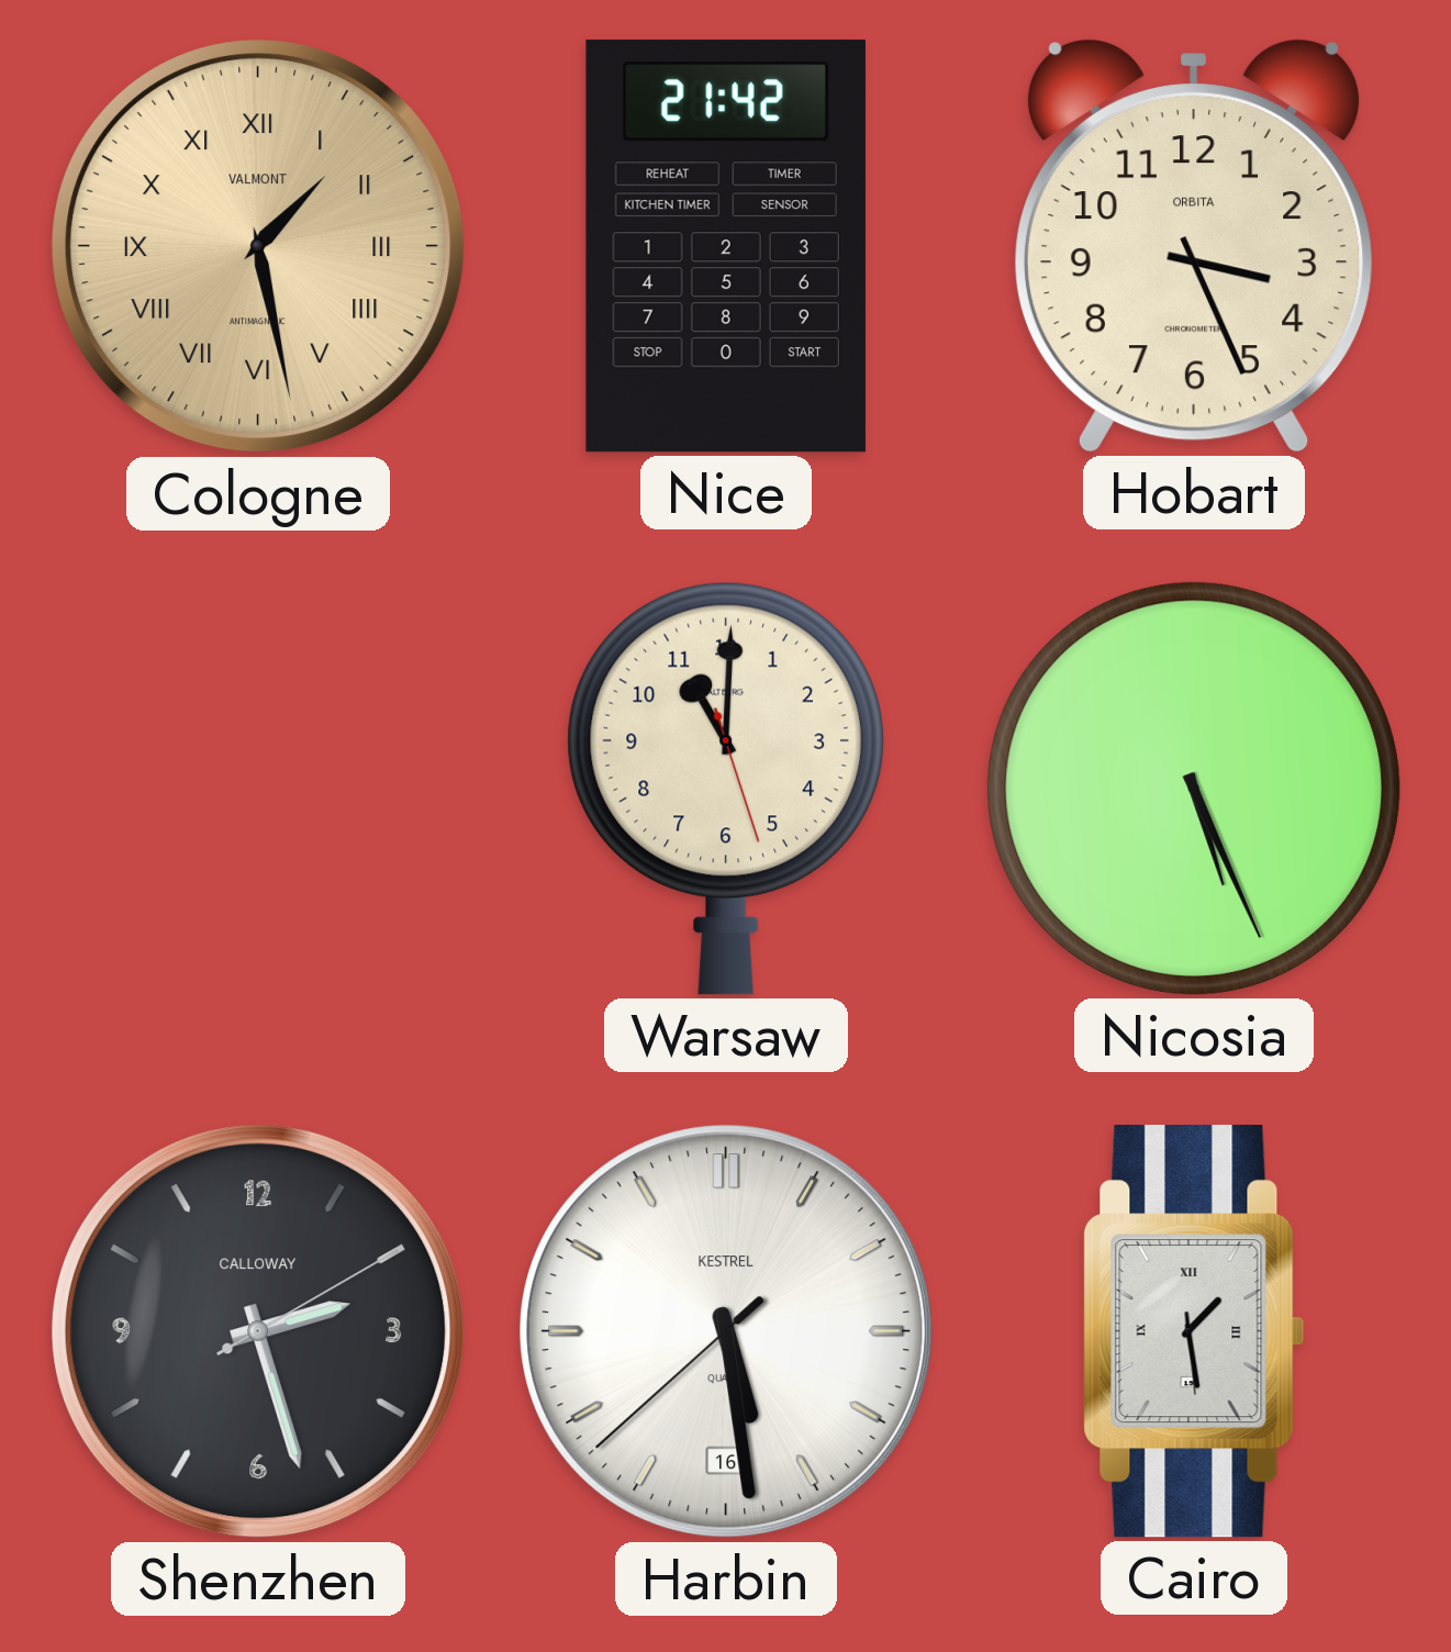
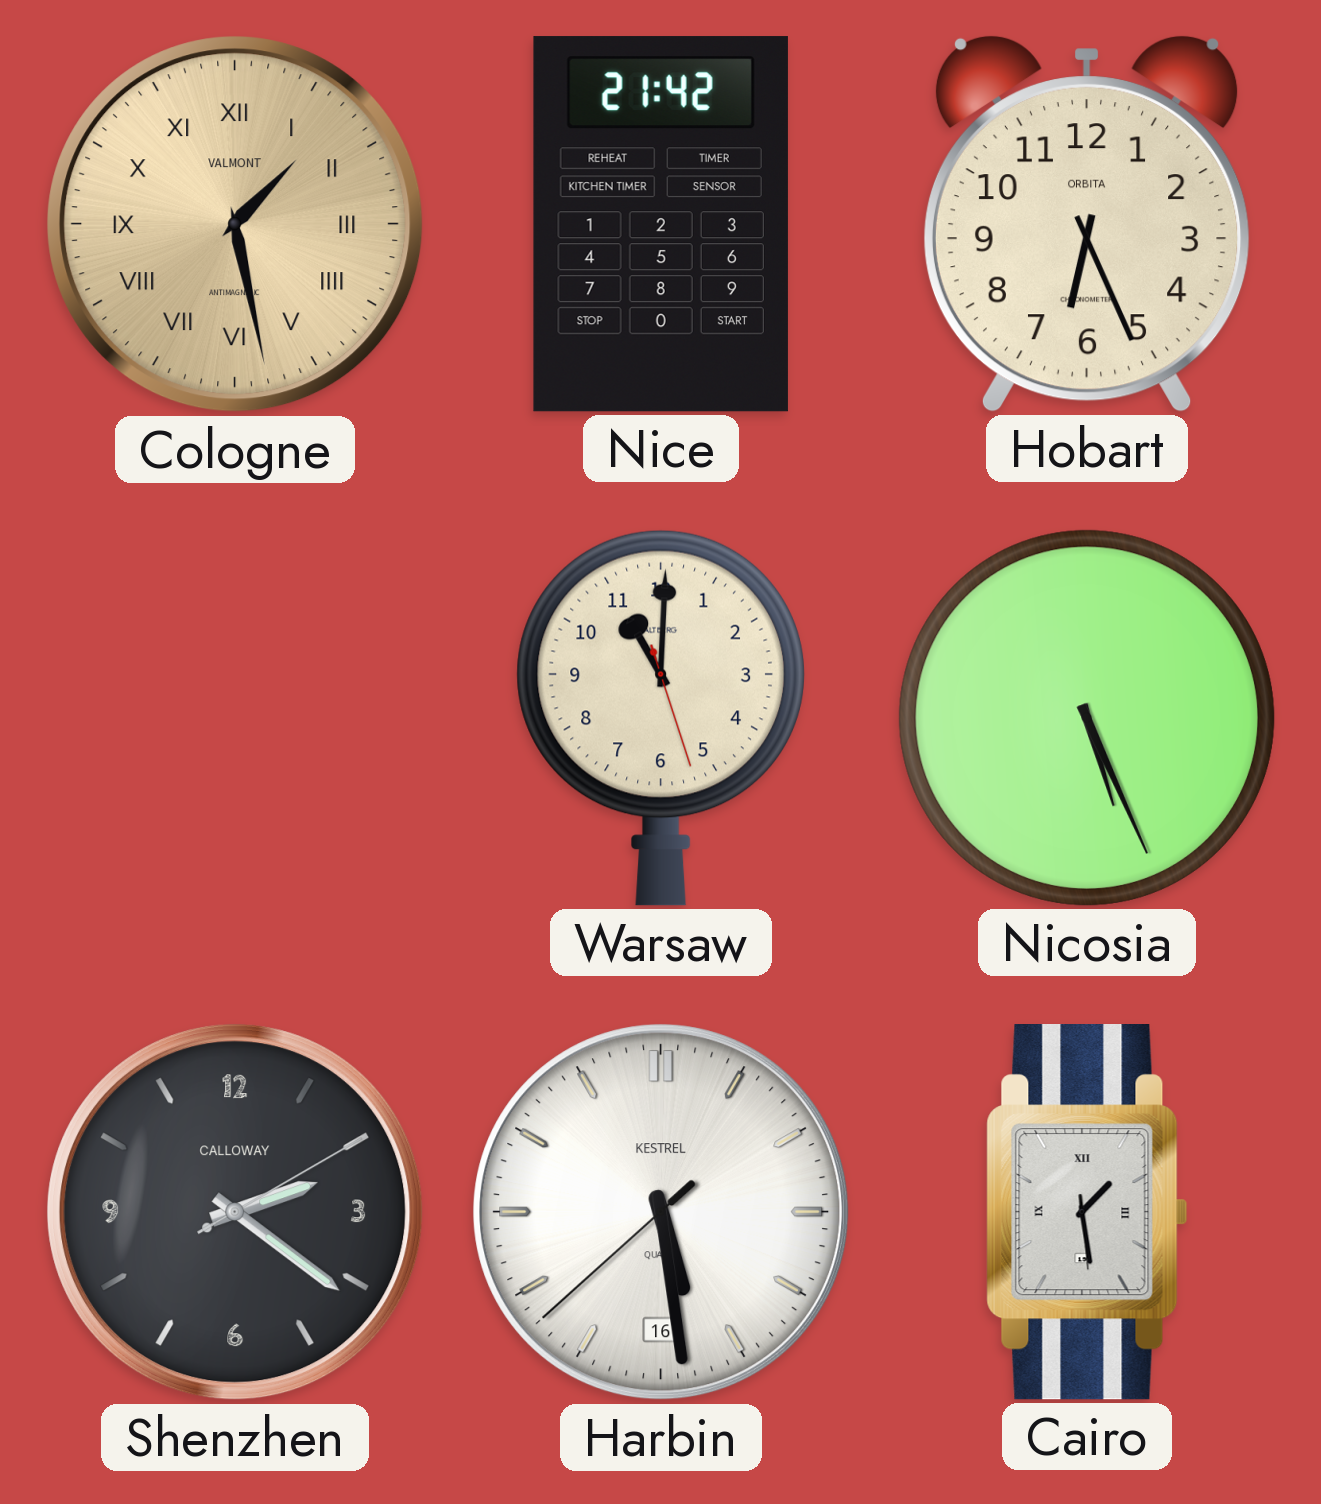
Hobart: 3:26 -> 6:26
Shenzhen: 2:27 -> 2:21
